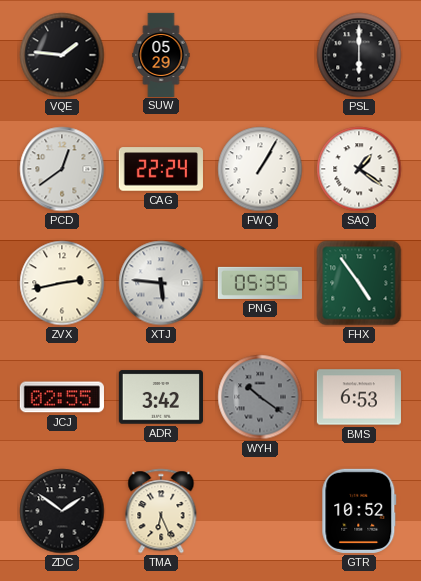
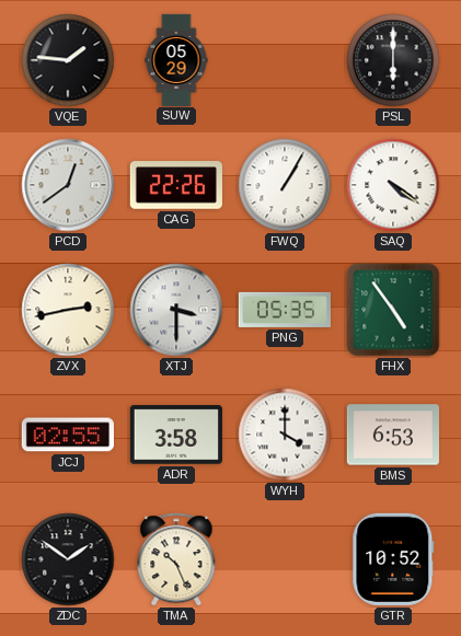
CAG: 22:24 -> 22:26
SAQ: 1:21 -> 4:21
XTJ: 5:46 -> 3:30
ADR: 3:42 -> 3:58
WYH: 10:21 -> 4:00
WYH dial: grey -> white
TMA: 6:26 -> 10:26
